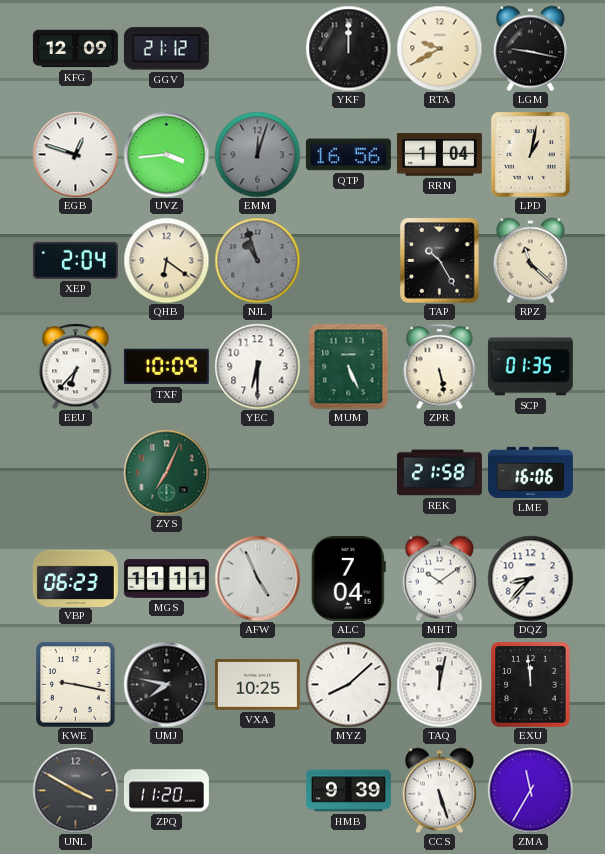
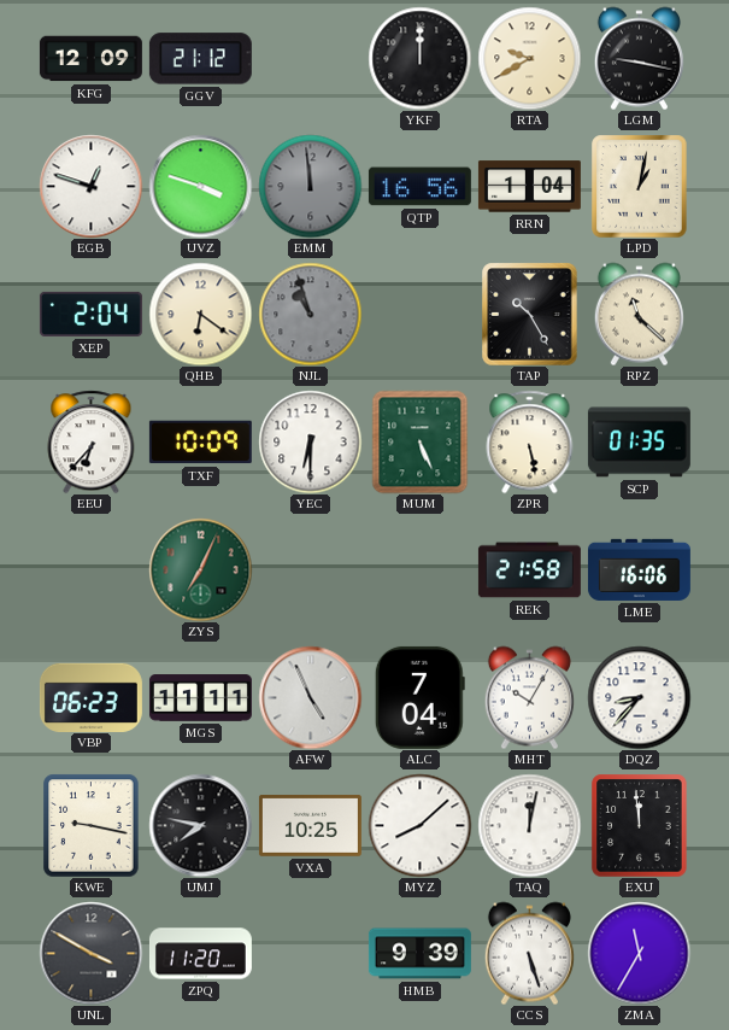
UVZ: 3:44 -> 3:48
EMM: 12:03 -> 11:59
MHT: 10:09 -> 10:05
